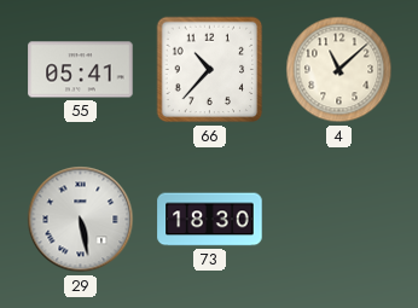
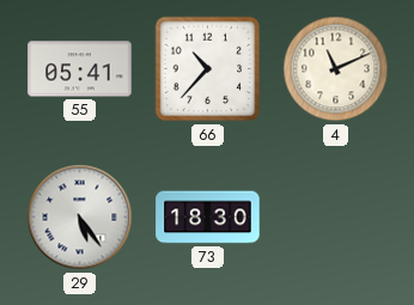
4: 11:08 -> 11:11
29: 5:28 -> 5:24
